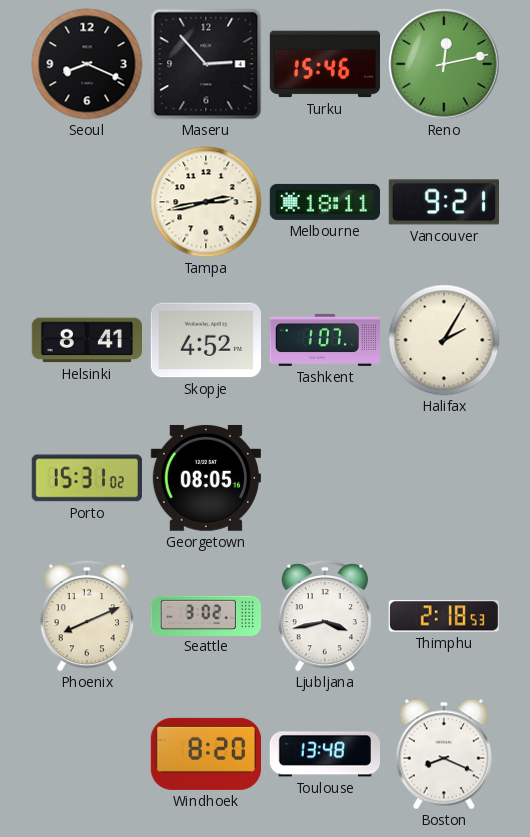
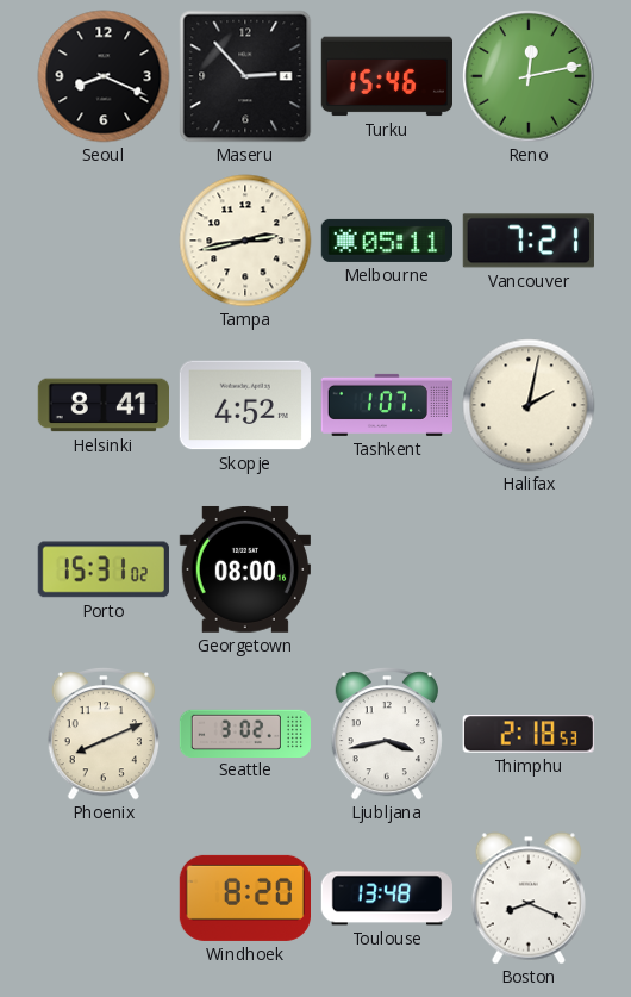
Melbourne: 18:11 -> 05:11
Vancouver: 9:21 -> 7:21
Halifax: 2:05 -> 2:02
Georgetown: 08:05 -> 08:00
